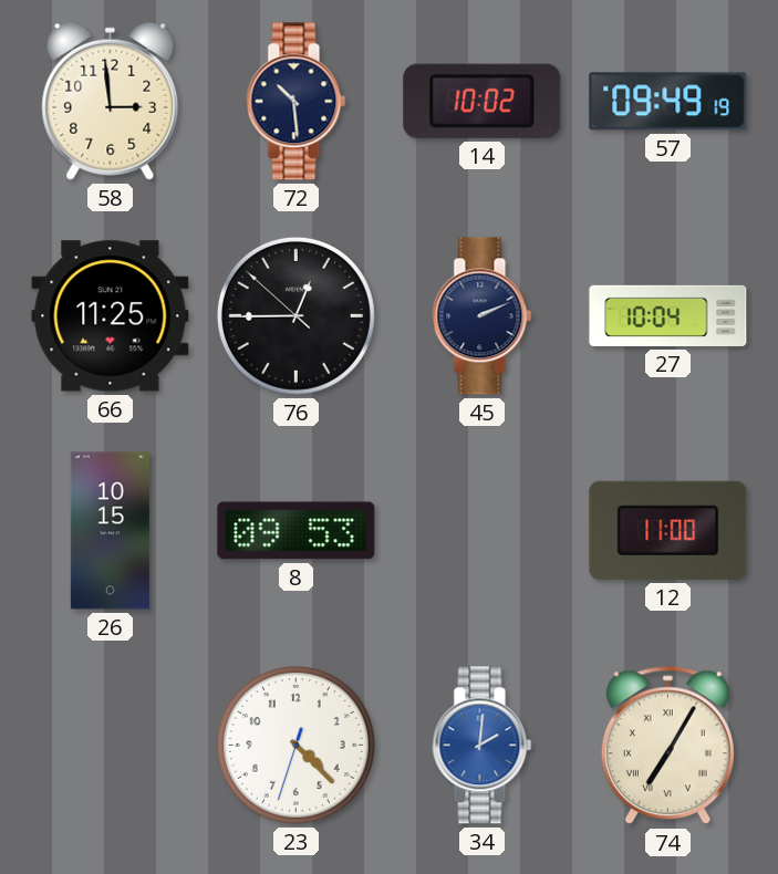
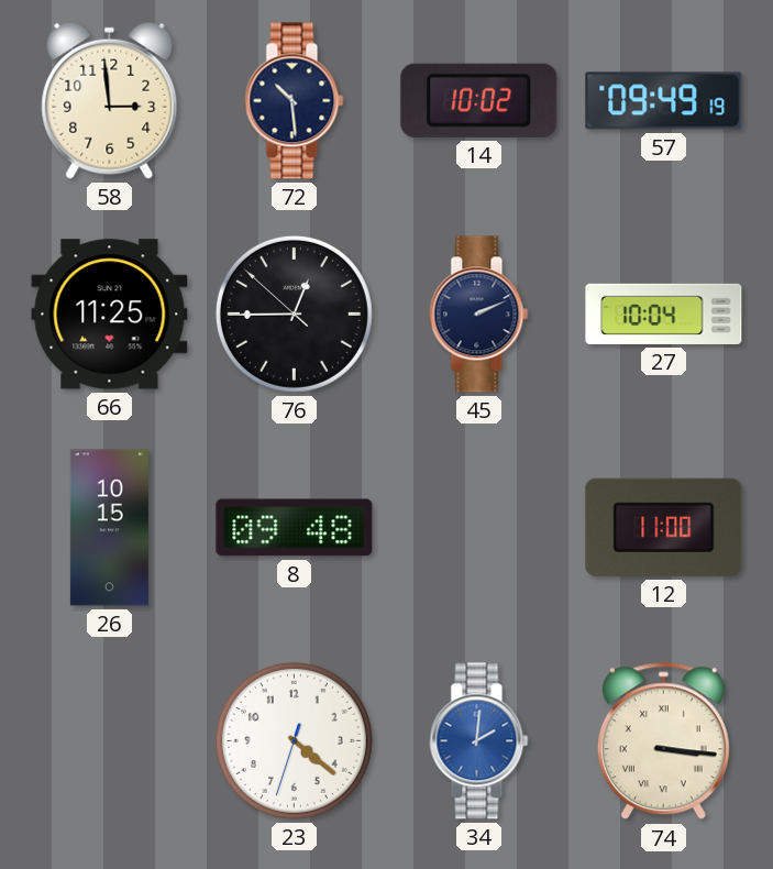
8: 09:53 -> 09:48
23: 4:22 -> 4:21
74: 7:05 -> 3:16
